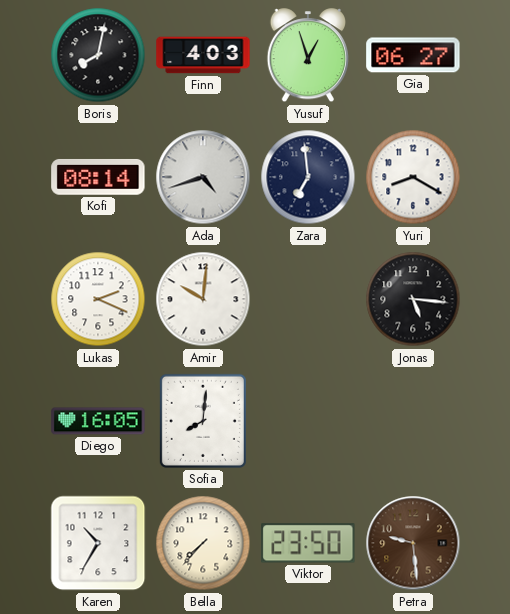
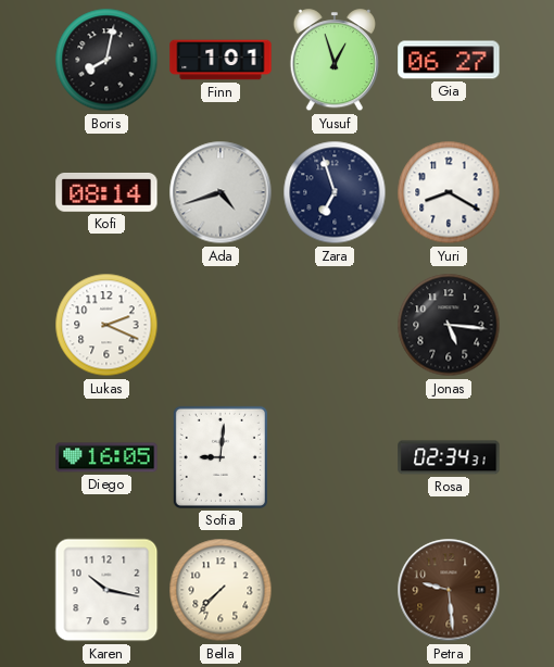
Finn: 4:03 -> 1:01
Zara: 6:59 -> 6:57
Amir: 10:01 -> none
Sofia: 8:01 -> 9:01
Rosa: none -> 02:34
Karen: 10:35 -> 10:17
Viktor: 23:50 -> none
